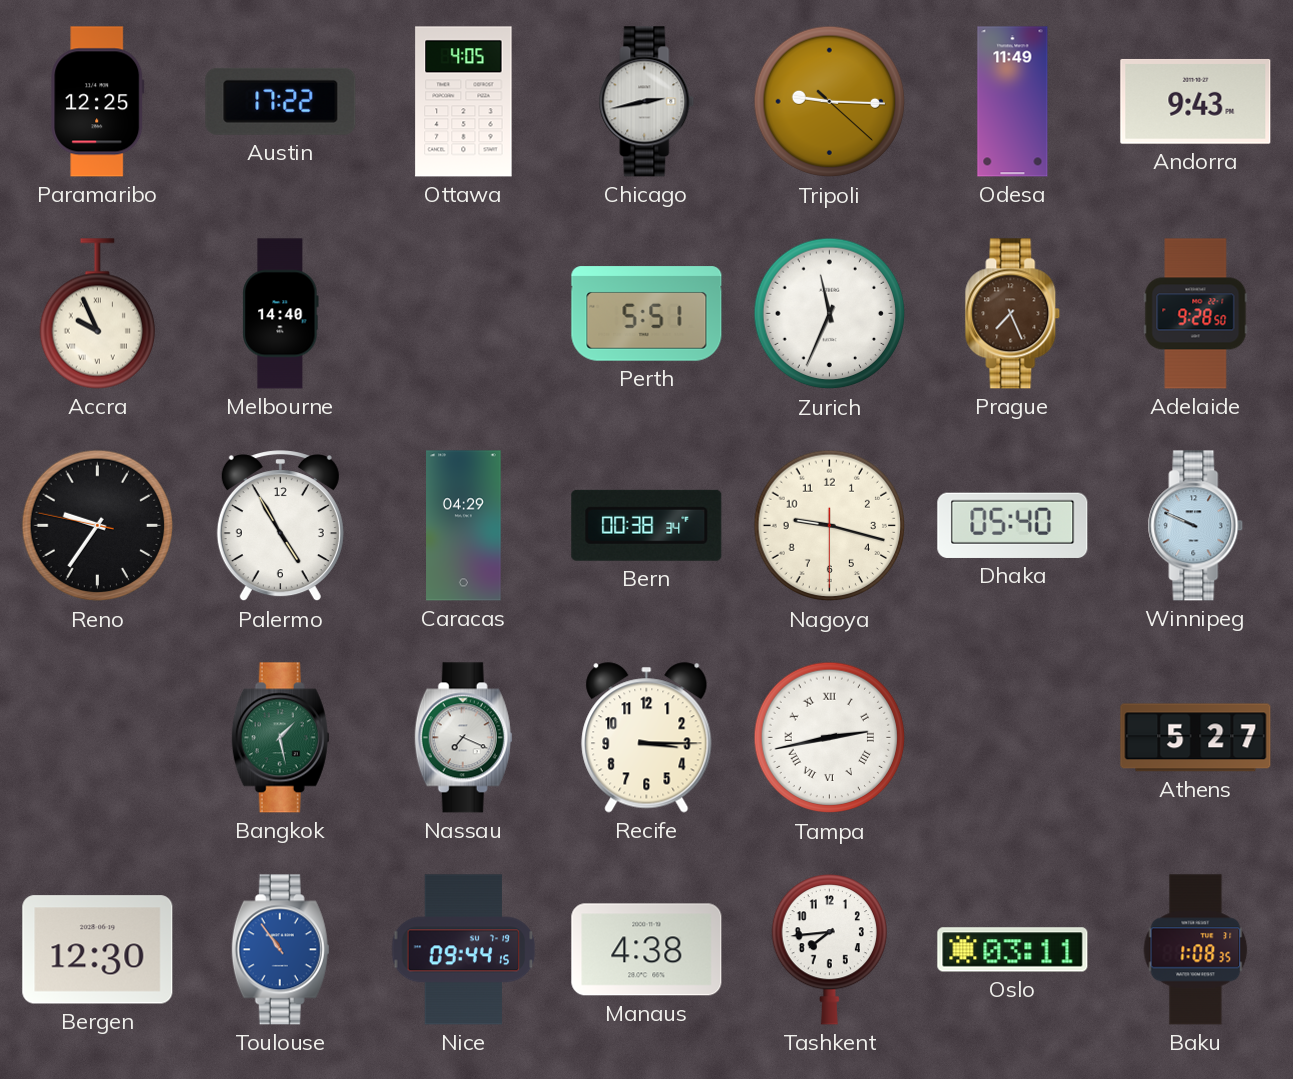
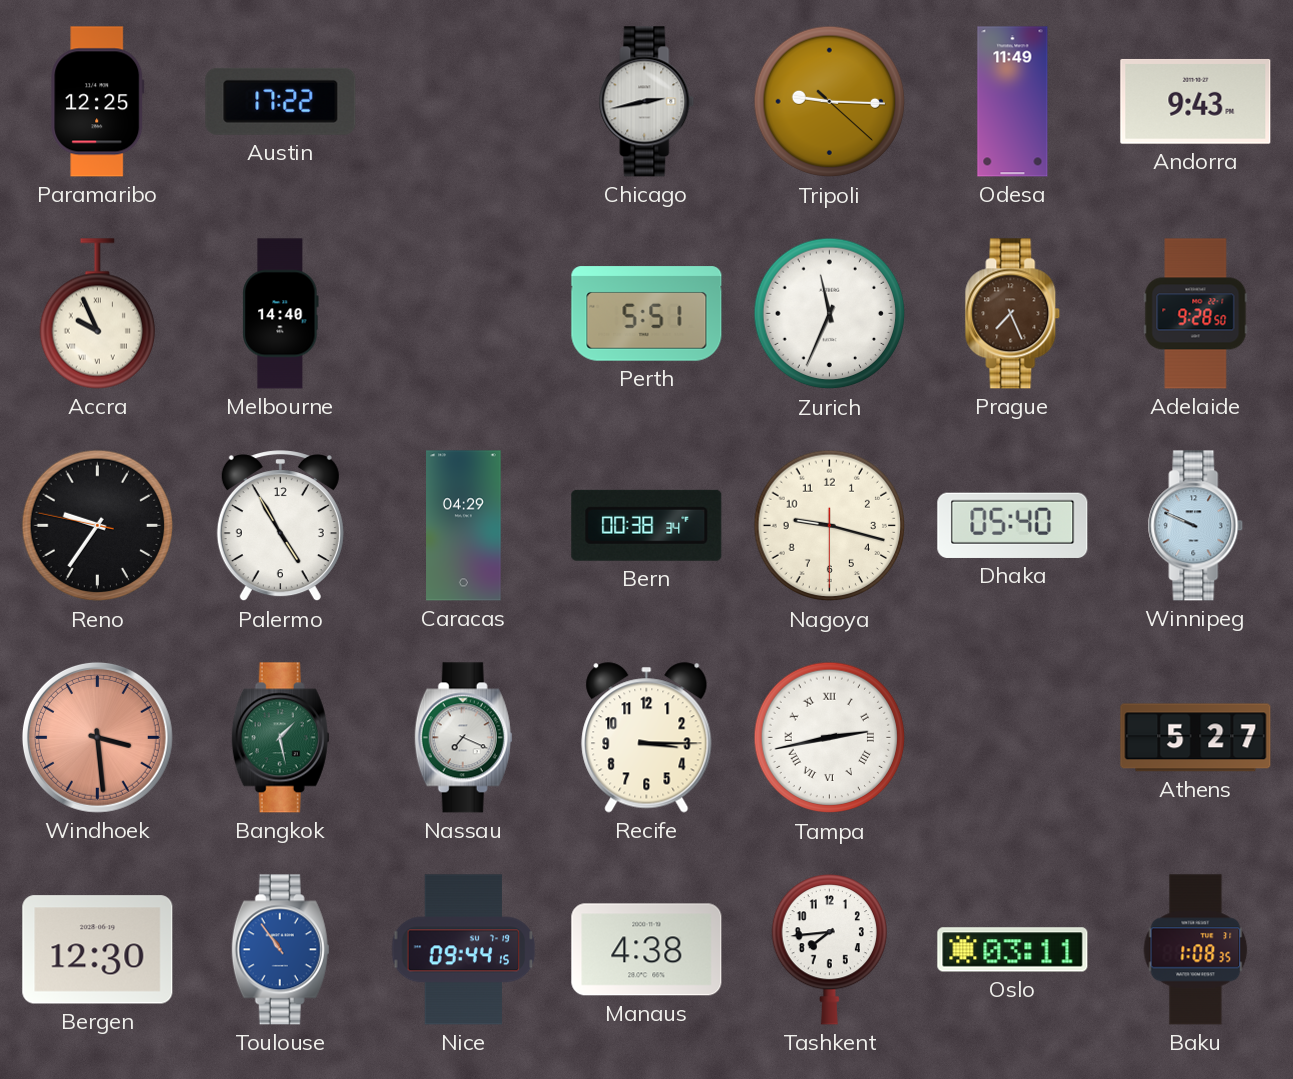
Ottawa: 4:05 -> none
Windhoek: none -> 3:29
